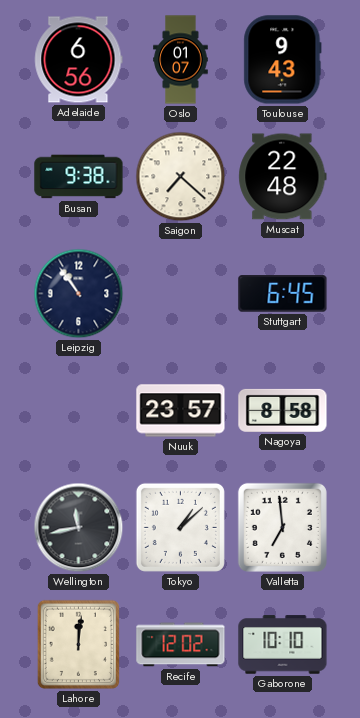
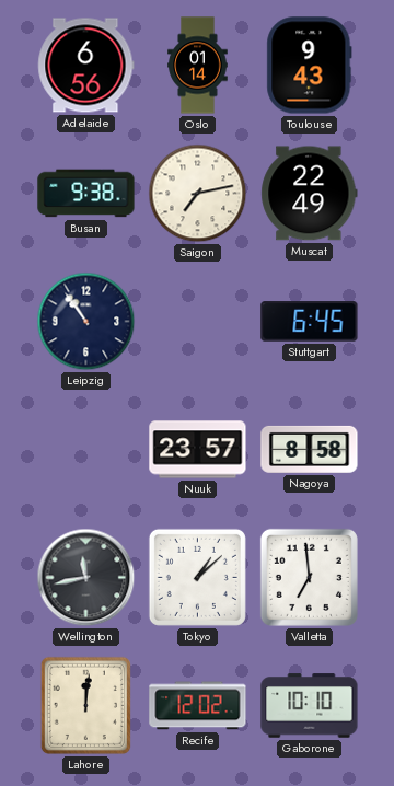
Oslo: 01:07 -> 01:14
Saigon: 7:22 -> 7:13
Muscat: 22:48 -> 22:49
